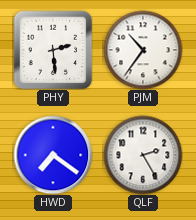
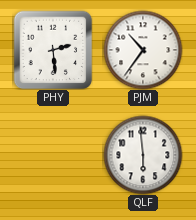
HWD: 7:21 -> none
QLF: 2:25 -> 5:59
